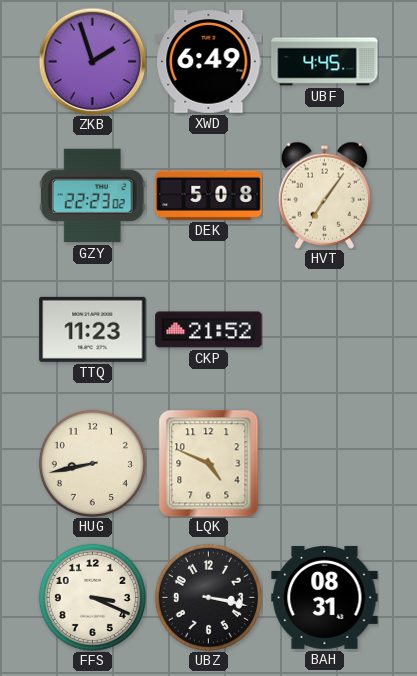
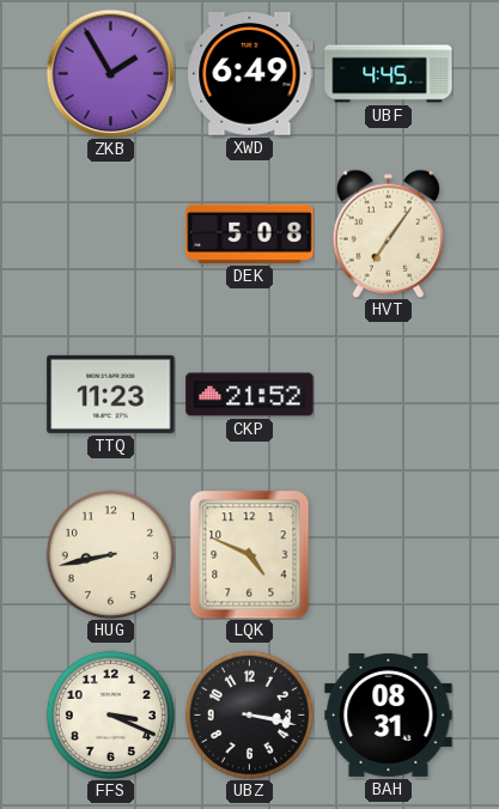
ZKB: 1:57 -> 1:55
GZY: 22:23 -> none
